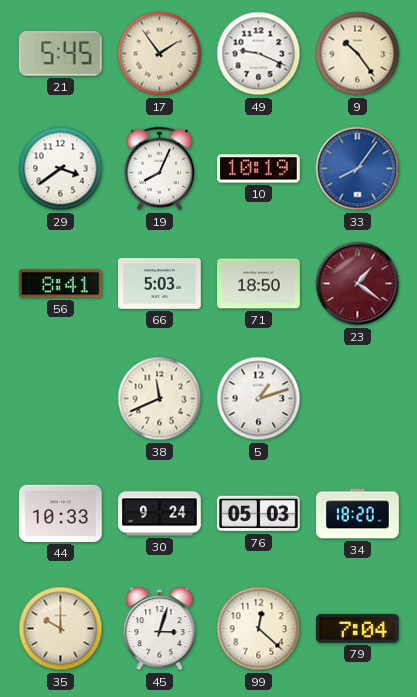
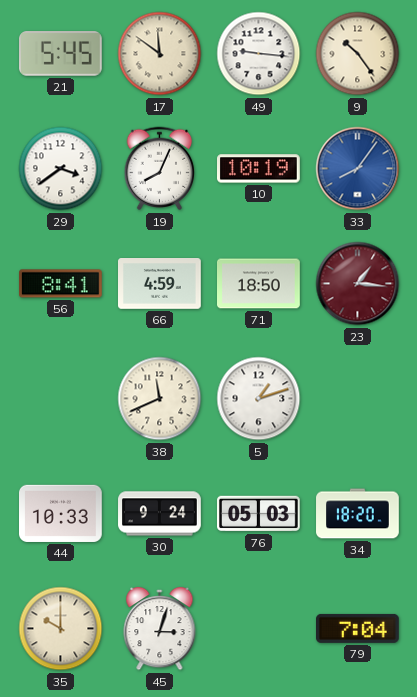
17: 1:54 -> 11:51
49: 9:19 -> 9:16
66: 5:03 -> 4:59
23: 1:21 -> 1:16
99: 12:22 -> none
